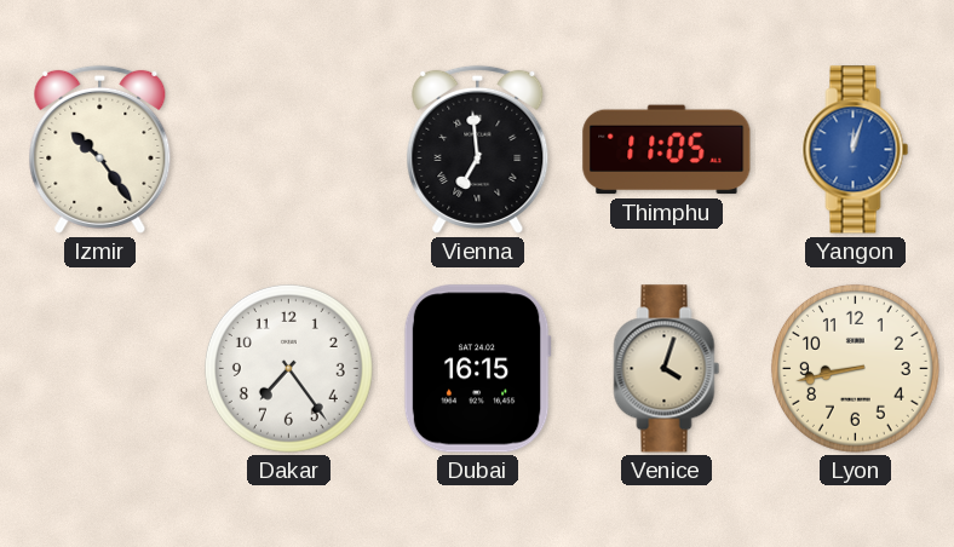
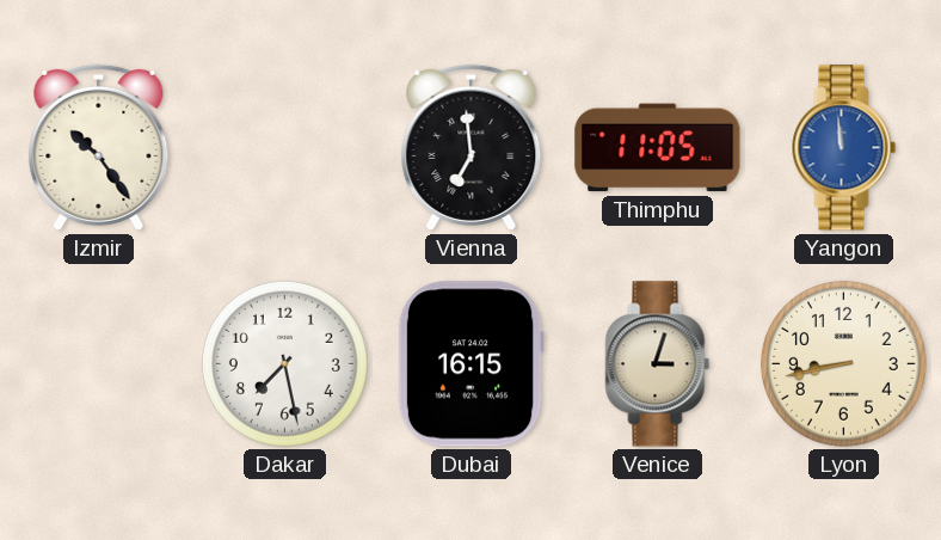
Yangon: 12:03 -> 11:59
Dakar: 7:24 -> 7:28
Venice: 4:03 -> 3:03
